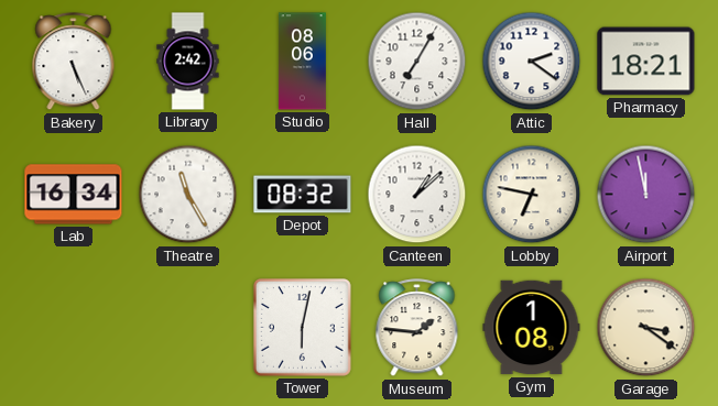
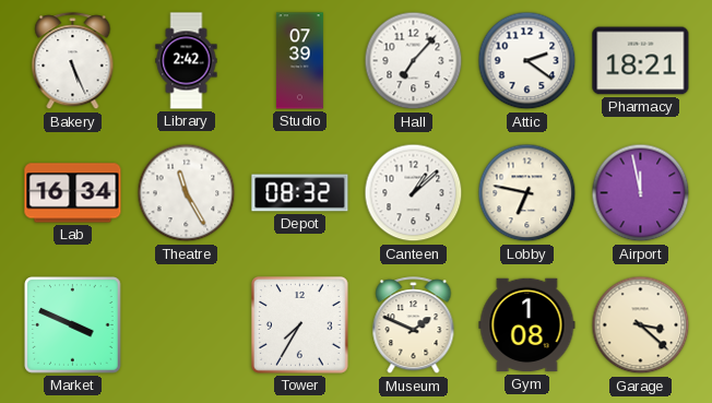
Studio: 08:06 -> 07:39
Hall: 7:05 -> 7:07
Market: none -> 3:49
Tower: 6:02 -> 7:35
Museum: 1:46 -> 1:49
Garage: 3:21 -> 3:22
